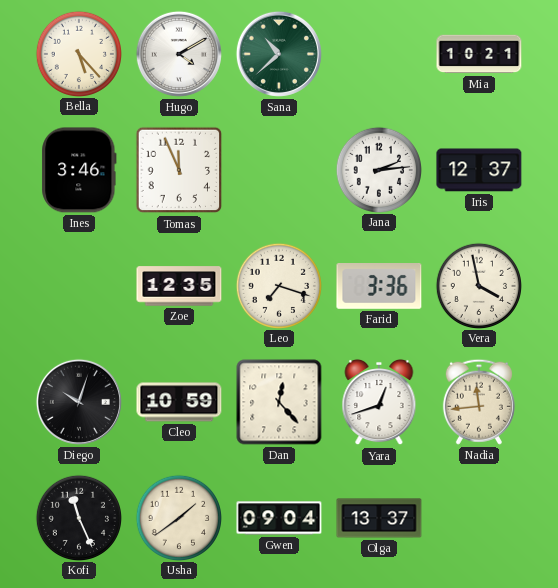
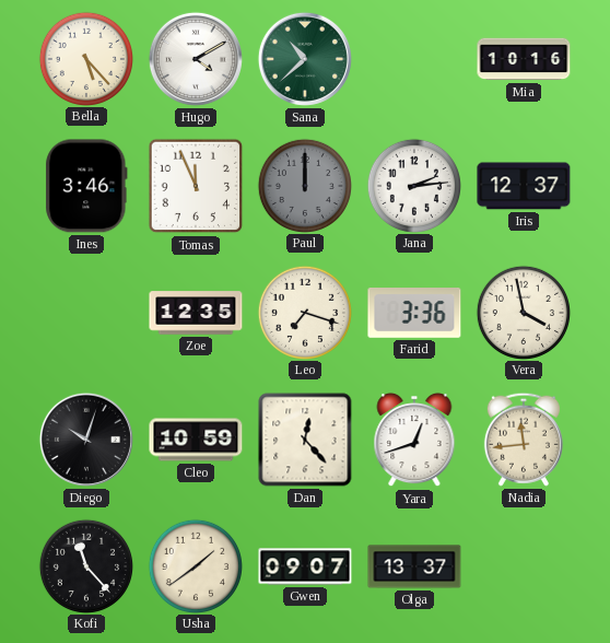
Mia: 10:21 -> 10:16
Paul: none -> 12:00
Kofi: 11:26 -> 11:23
Gwen: 09:04 -> 09:07
